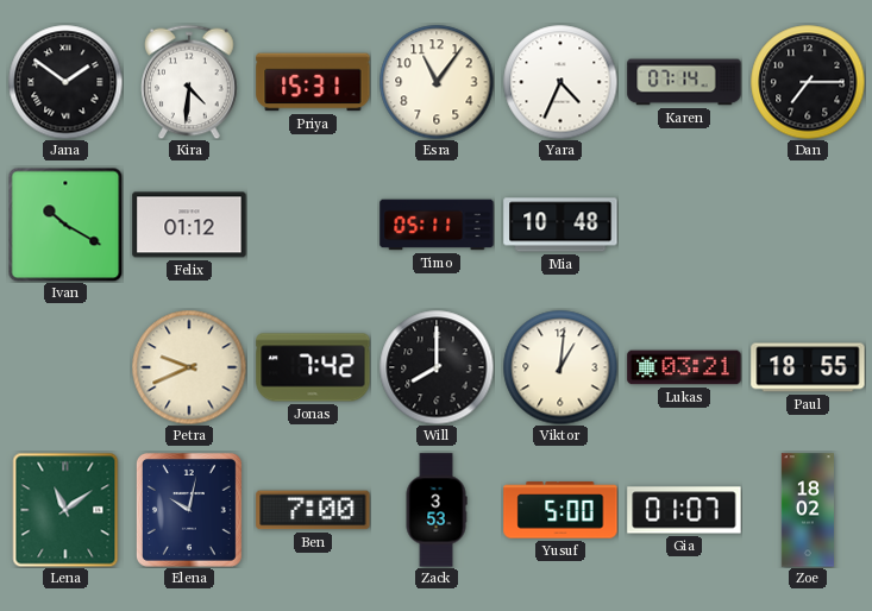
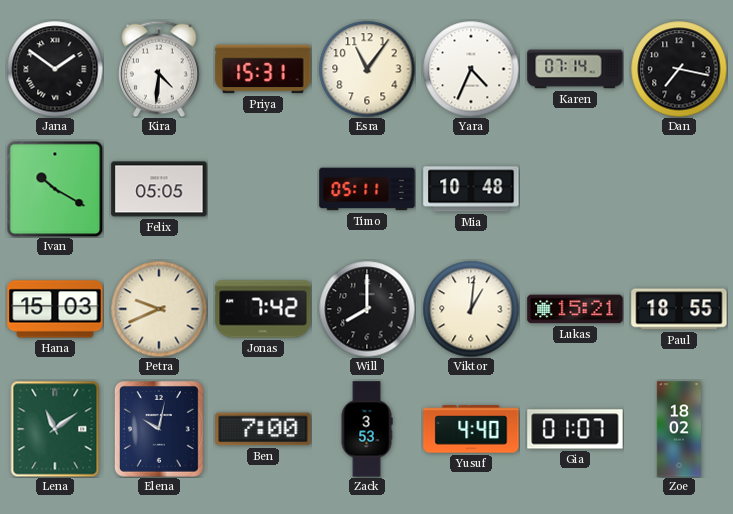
Dan: 7:15 -> 7:17
Felix: 01:12 -> 05:05
Hana: none -> 15:03
Lukas: 03:21 -> 15:21
Yusuf: 5:00 -> 4:40
